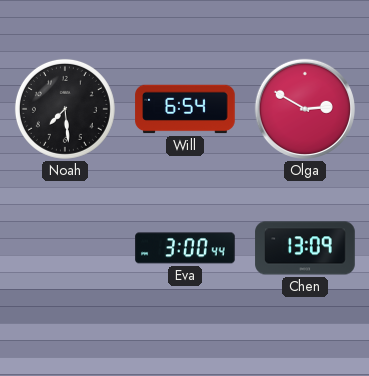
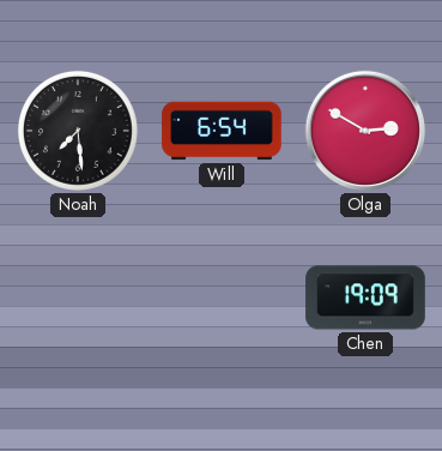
Eva: 3:00 -> none
Chen: 13:09 -> 19:09
